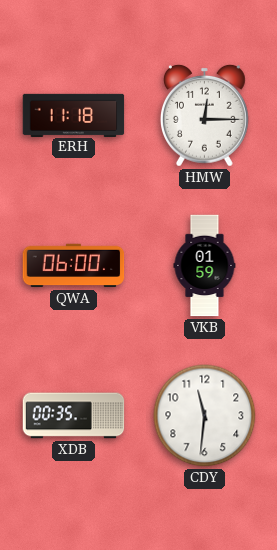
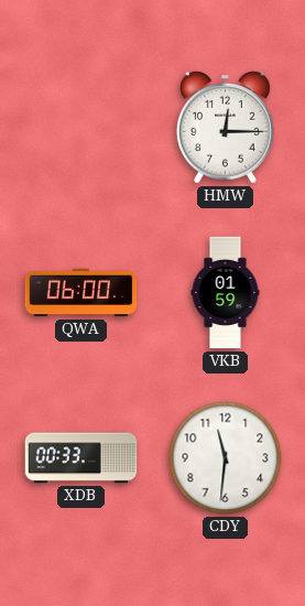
ERH: 11:18 -> none
XDB: 00:35 -> 00:33
